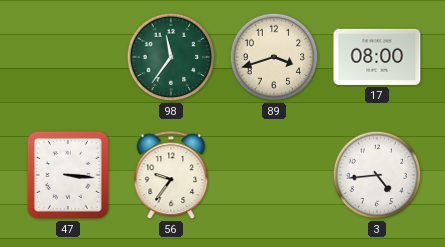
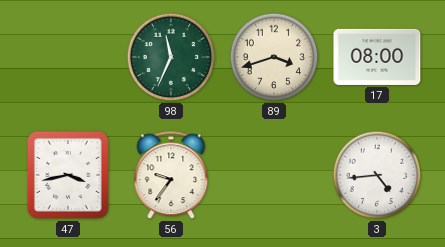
98: 11:36 -> 11:34
47: 3:16 -> 3:43
